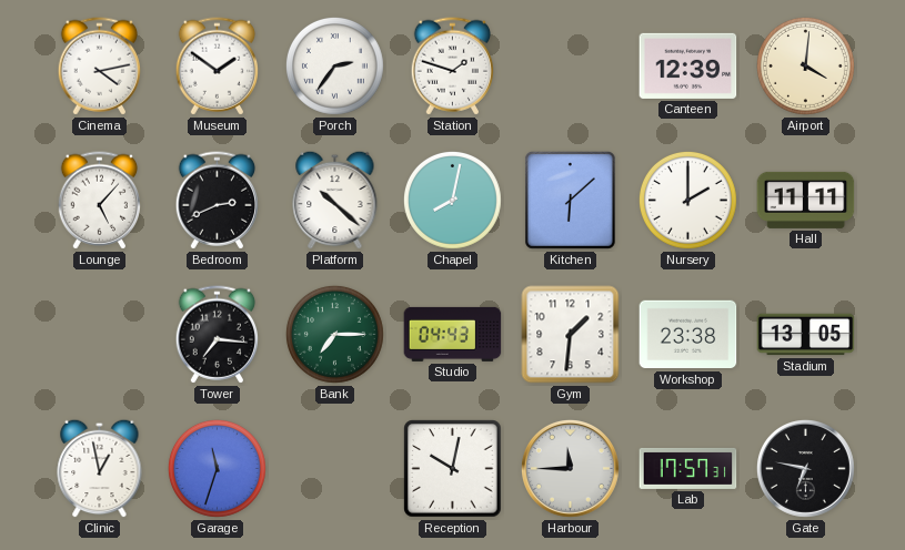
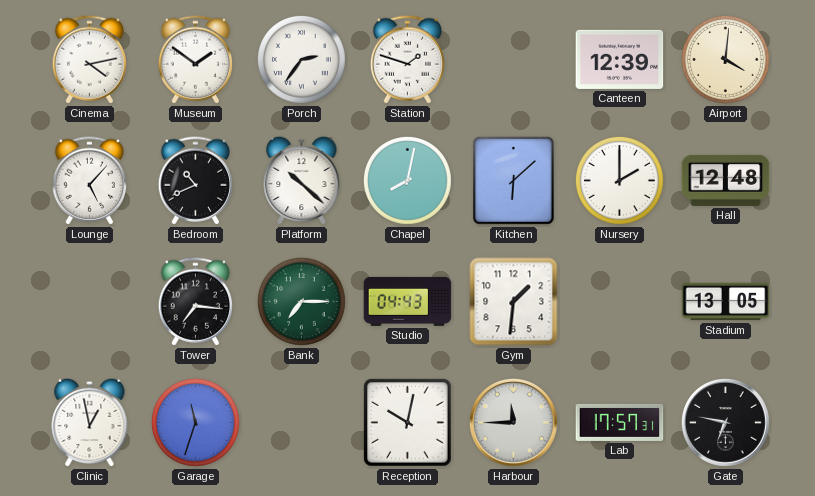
Bedroom: 2:41 -> 10:41
Hall: 11:11 -> 12:48
Workshop: 23:38 -> none
